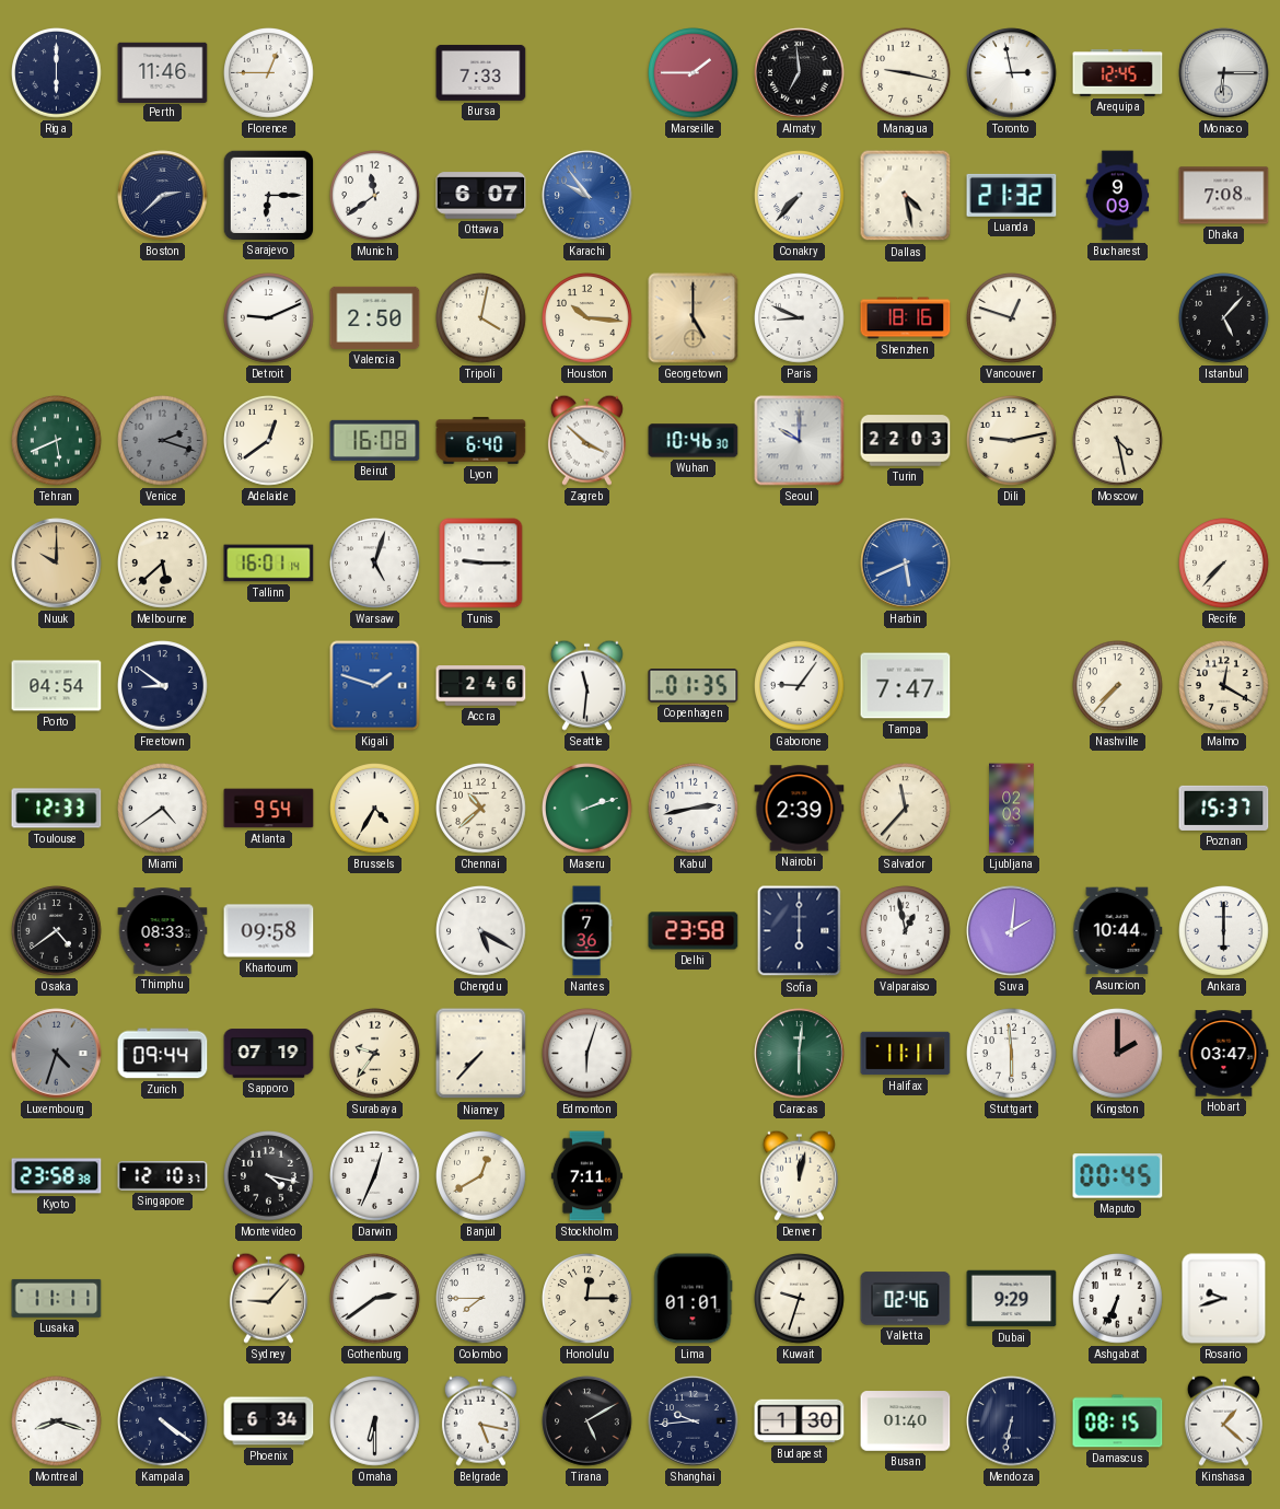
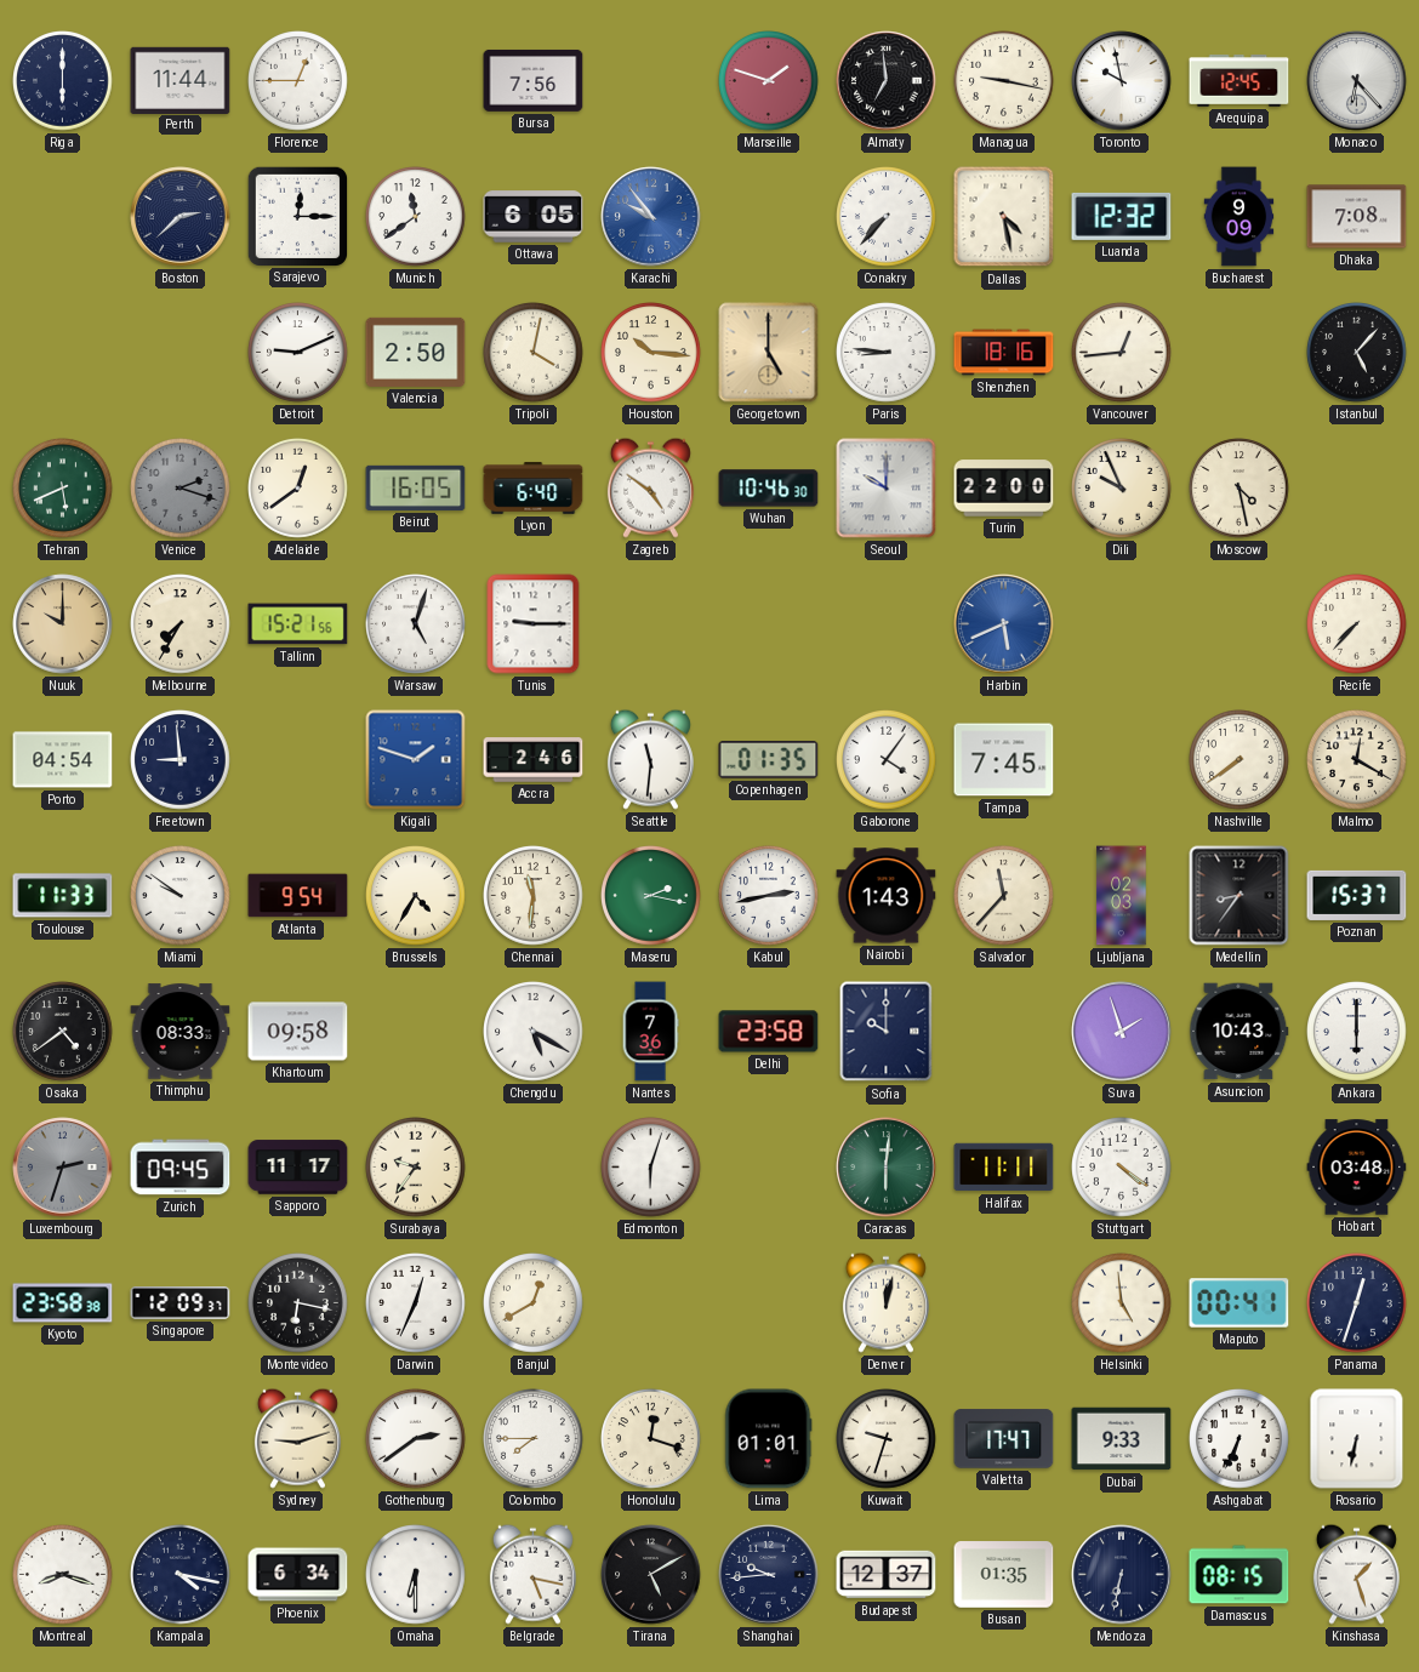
Perth: 11:46 -> 11:44
Bursa: 7:33 -> 7:56
Marseille: 1:45 -> 1:48
Toronto: 2:58 -> 9:58
Monaco: 6:15 -> 6:23
Sarajevo: 6:15 -> 12:15
Ottawa: 6:07 -> 6:05
Luanda: 21:32 -> 12:32
Paris: 8:49 -> 8:46
Vancouver: 12:48 -> 12:44
Beirut: 16:08 -> 16:05
Zagreb: 3:52 -> 4:51
Turin: 22:03 -> 22:00
Dili: 9:13 -> 9:56
Melbourne: 5:38 -> 7:35
Tallinn: 16:01 -> 15:21
Freetown: 8:51 -> 8:59
Gaborone: 9:06 -> 4:06
Tampa: 7:47 -> 7:45
Nashville: 7:37 -> 7:39
Toulouse: 12:33 -> 11:33
Miami: 4:39 -> 9:51
Chennai: 10:38 -> 11:31
Maseru: 2:12 -> 2:17
Nairobi: 2:39 -> 1:43
Medellin: none -> 8:36
Sofia: 6:00 -> 10:00
Valparaiso: 12:58 -> none
Suva: 2:01 -> 1:57
Asuncion: 10:44 -> 10:43
Luxembourg: 4:33 -> 2:33
Zurich: 09:44 -> 09:45
Sapporo: 07:19 -> 11:17
Niamey: 7:37 -> none
Stuttgart: 5:59 -> 4:21
Kingston: 2:00 -> none
Hobart: 03:47 -> 03:48
Singapore: 12:10 -> 12:09
Montevideo: 4:17 -> 6:17
Stockholm: 7:11 -> none
Helsinki: none -> 4:59
Maputo: 00:45 -> 00:41
Panama: none -> 12:33
Lusaka: 11:11 -> none
Sydney: 9:07 -> 9:12
Honolulu: 12:15 -> 12:18
Valletta: 02:46 -> 17:47
Dubai: 9:29 -> 9:33
Rosario: 9:42 -> 6:32
Kampala: 4:21 -> 4:17
Budapest: 1:30 -> 12:37
Busan: 01:40 -> 01:35
Kinshasa: 1:22 -> 1:27
